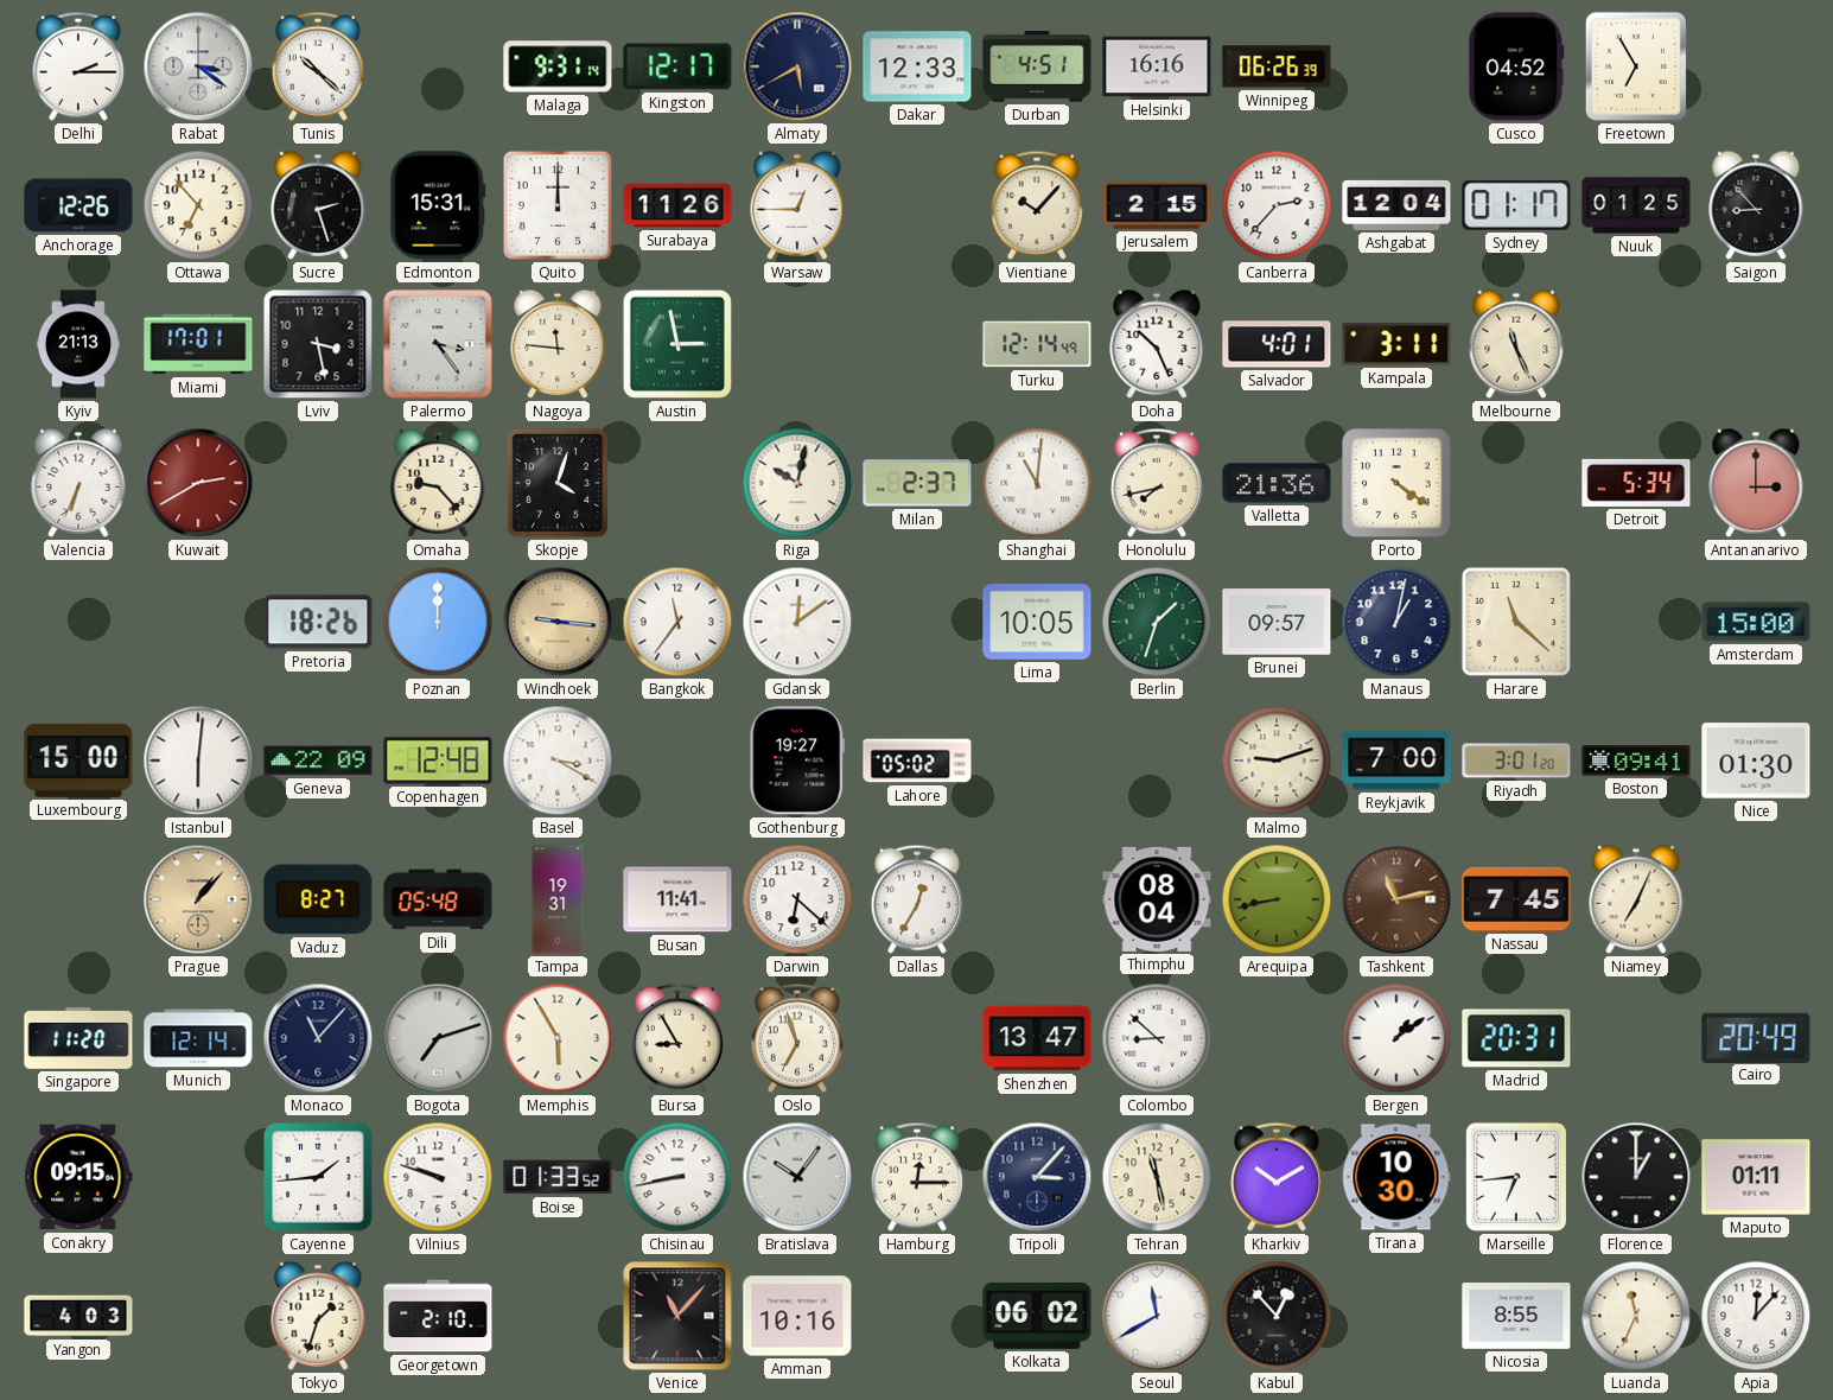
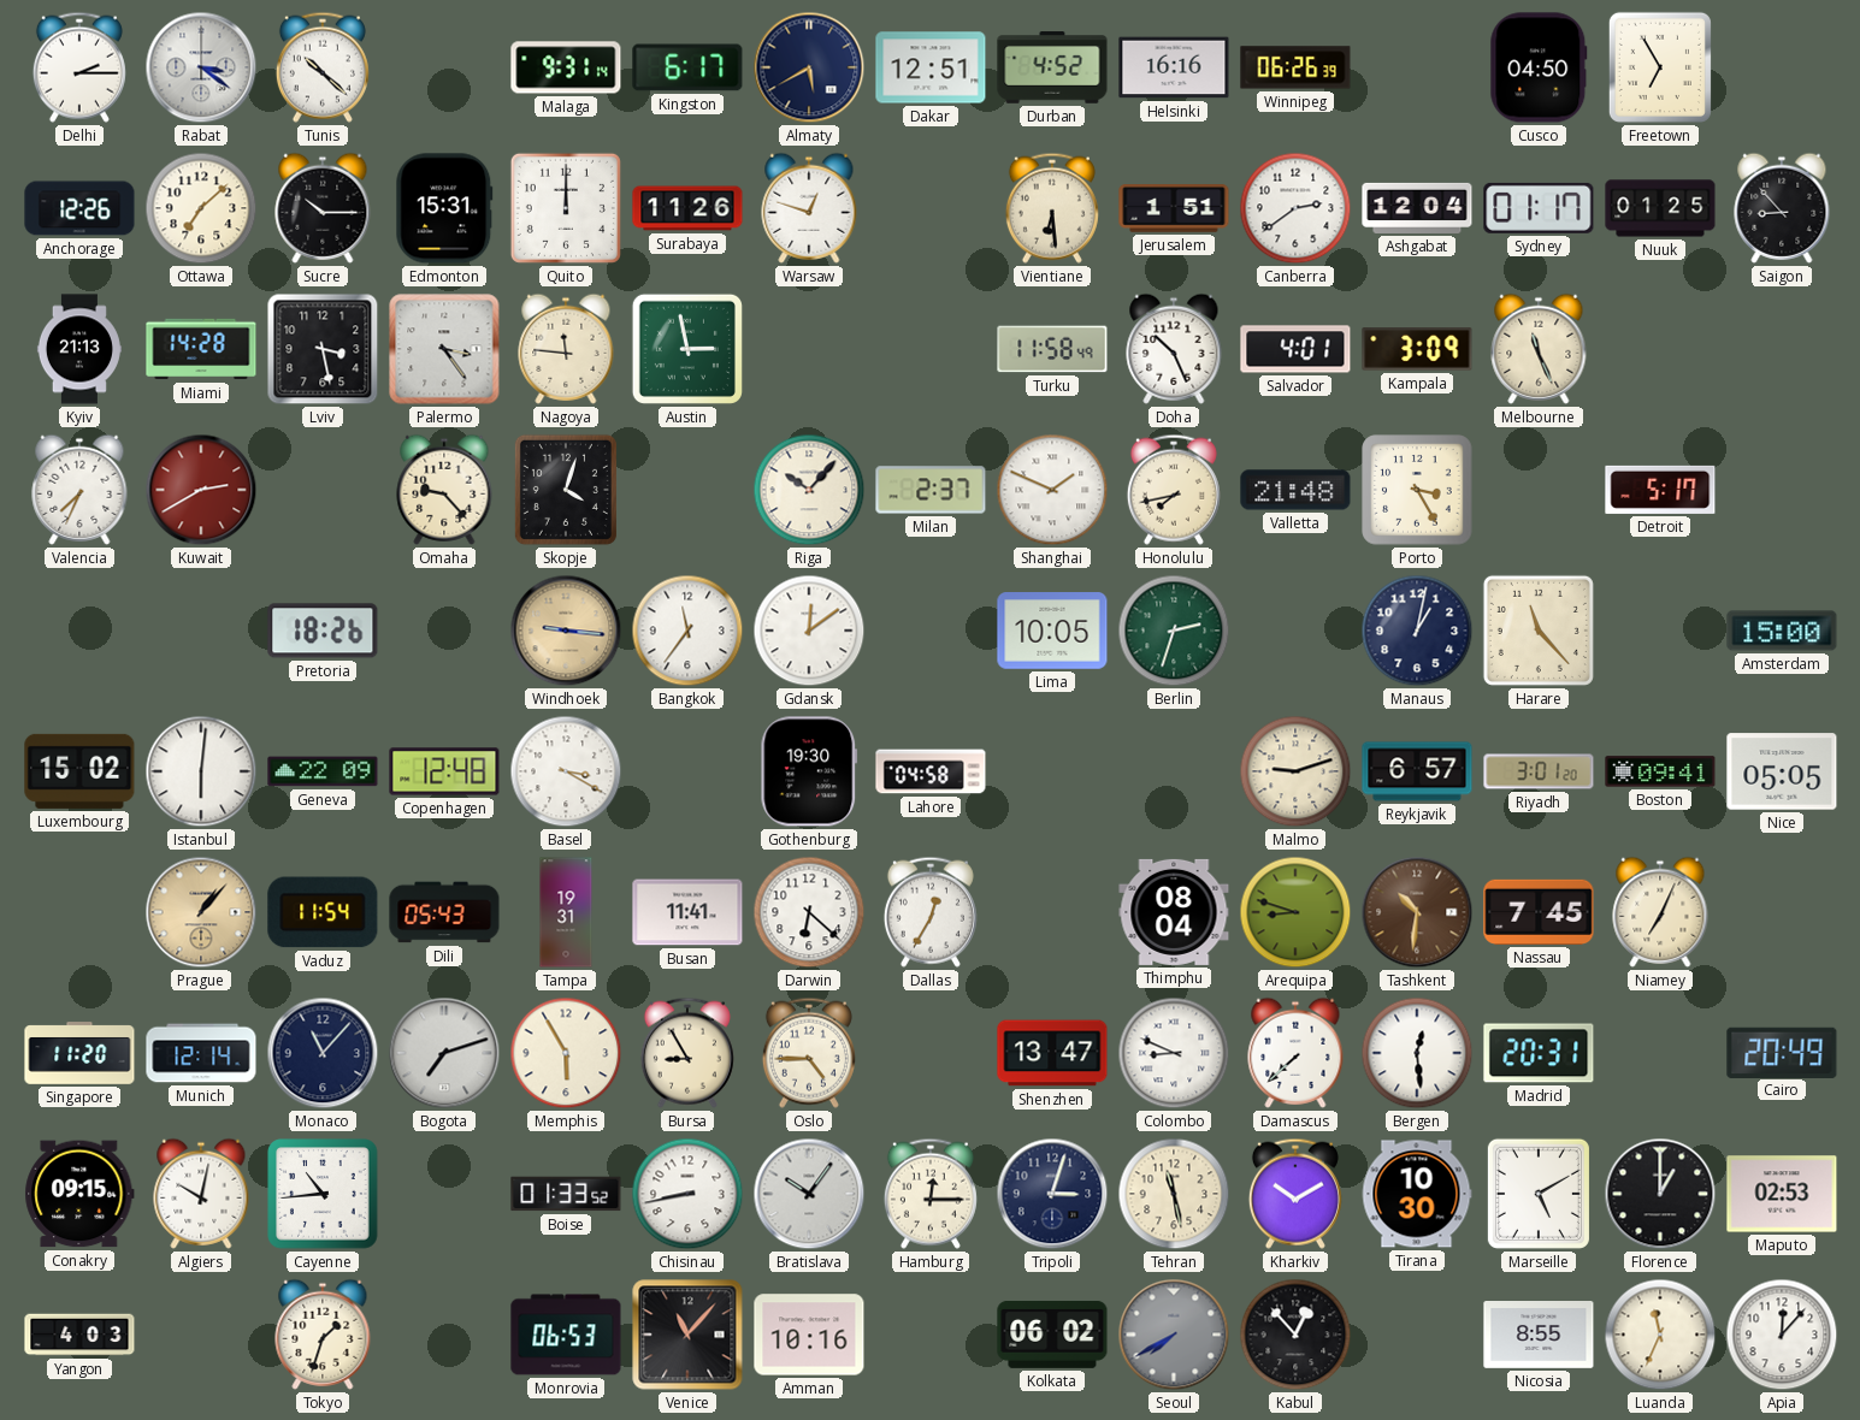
Kingston: 12:17 -> 6:17
Dakar: 12:33 -> 12:51
Durban: 4:51 -> 4:52
Cusco: 04:52 -> 04:50
Ottawa: 6:53 -> 7:08
Sucre: 2:27 -> 10:15
Warsaw: 12:45 -> 12:48
Vientiane: 10:07 -> 6:29
Jerusalem: 2:15 -> 1:51
Canberra: 2:37 -> 2:39
Miami: 17:01 -> 14:28
Turku: 12:14 -> 11:58
Kampala: 3:11 -> 3:09
Valencia: 6:34 -> 7:34
Riga: 10:02 -> 10:07
Shanghai: 11:01 -> 1:49
Valletta: 21:36 -> 21:48
Porto: 4:21 -> 3:25
Detroit: 5:34 -> 5:17
Antananarivo: 3:00 -> none
Poznan: 12:00 -> none
Berlin: 1:33 -> 2:33
Brunei: 09:57 -> none
Harare: 11:22 -> 11:23
Luxembourg: 15:00 -> 15:02
Gothenburg: 19:27 -> 19:30
Lahore: 05:02 -> 04:58
Reykjavik: 7:00 -> 6:57
Nice: 01:30 -> 05:05
Vaduz: 8:27 -> 11:54
Dili: 05:48 -> 05:43
Arequipa: 8:43 -> 8:48
Tashkent: 11:13 -> 10:31
Oslo: 6:57 -> 4:45
Colombo: 8:52 -> 8:49
Damascus: none -> 7:38
Bergen: 1:09 -> 12:29
Algiers: none -> 10:02
Cayenne: 1:44 -> 10:44
Vilnius: 9:48 -> none
Tripoli: 3:07 -> 3:03
Marseille: 6:44 -> 5:10
Maputo: 01:11 -> 02:53
Georgetown: 2:10 -> none
Monrovia: none -> 06:53
Seoul: 11:40 -> 7:40
Seoul dial: white -> grey
